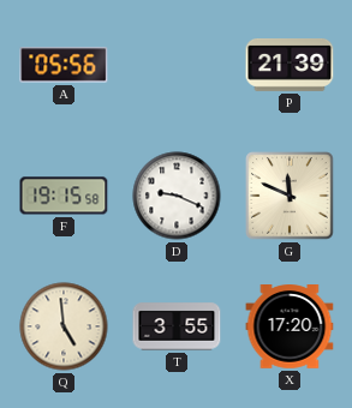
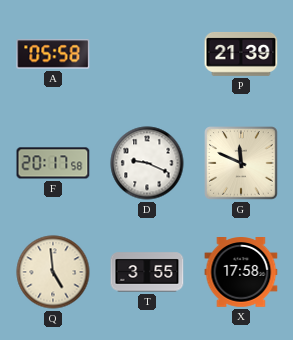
A: 05:56 -> 05:58
F: 19:15 -> 20:17
X: 17:20 -> 17:58
